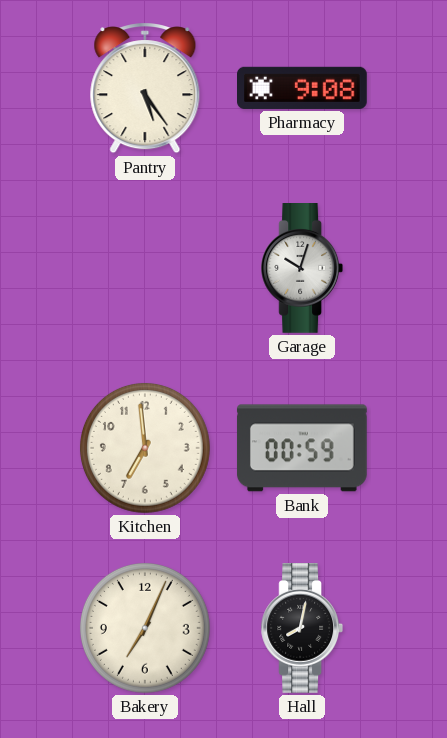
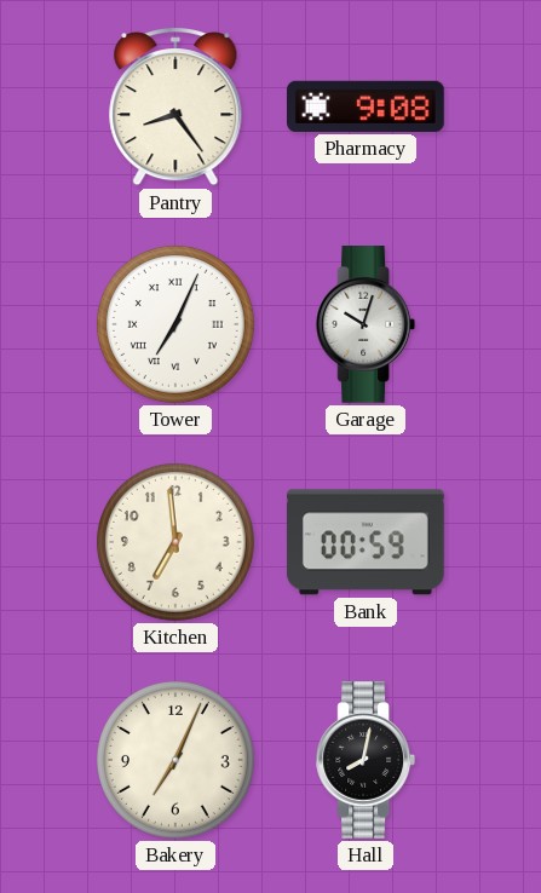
Pantry: 5:24 -> 8:24
Tower: none -> 7:04
